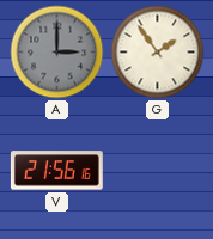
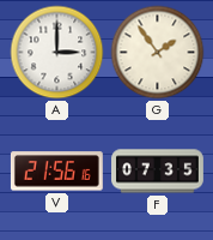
A dial: grey -> white
F: none -> 07:35
